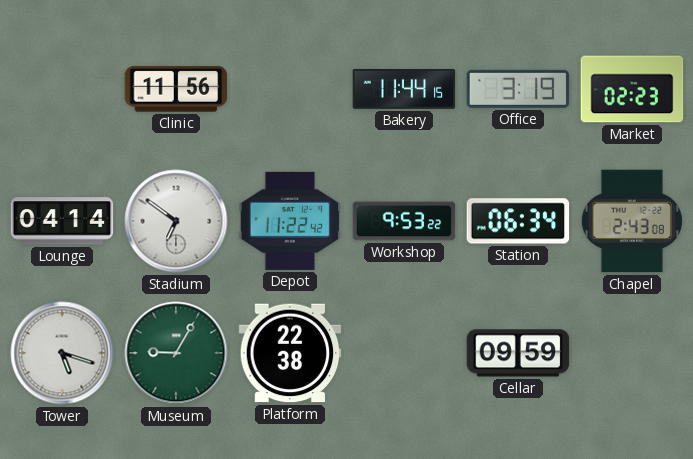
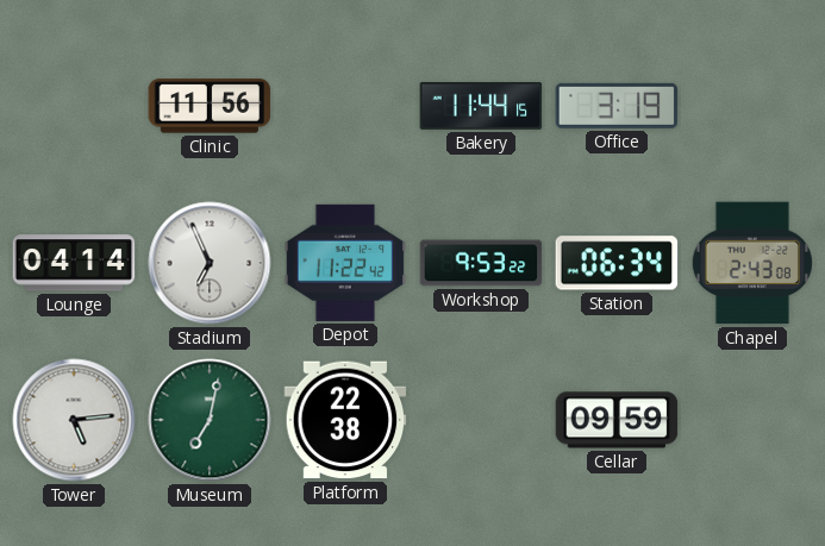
Market: 02:23 -> none
Stadium: 6:51 -> 6:56
Tower: 5:18 -> 5:14
Museum: 9:05 -> 7:02
